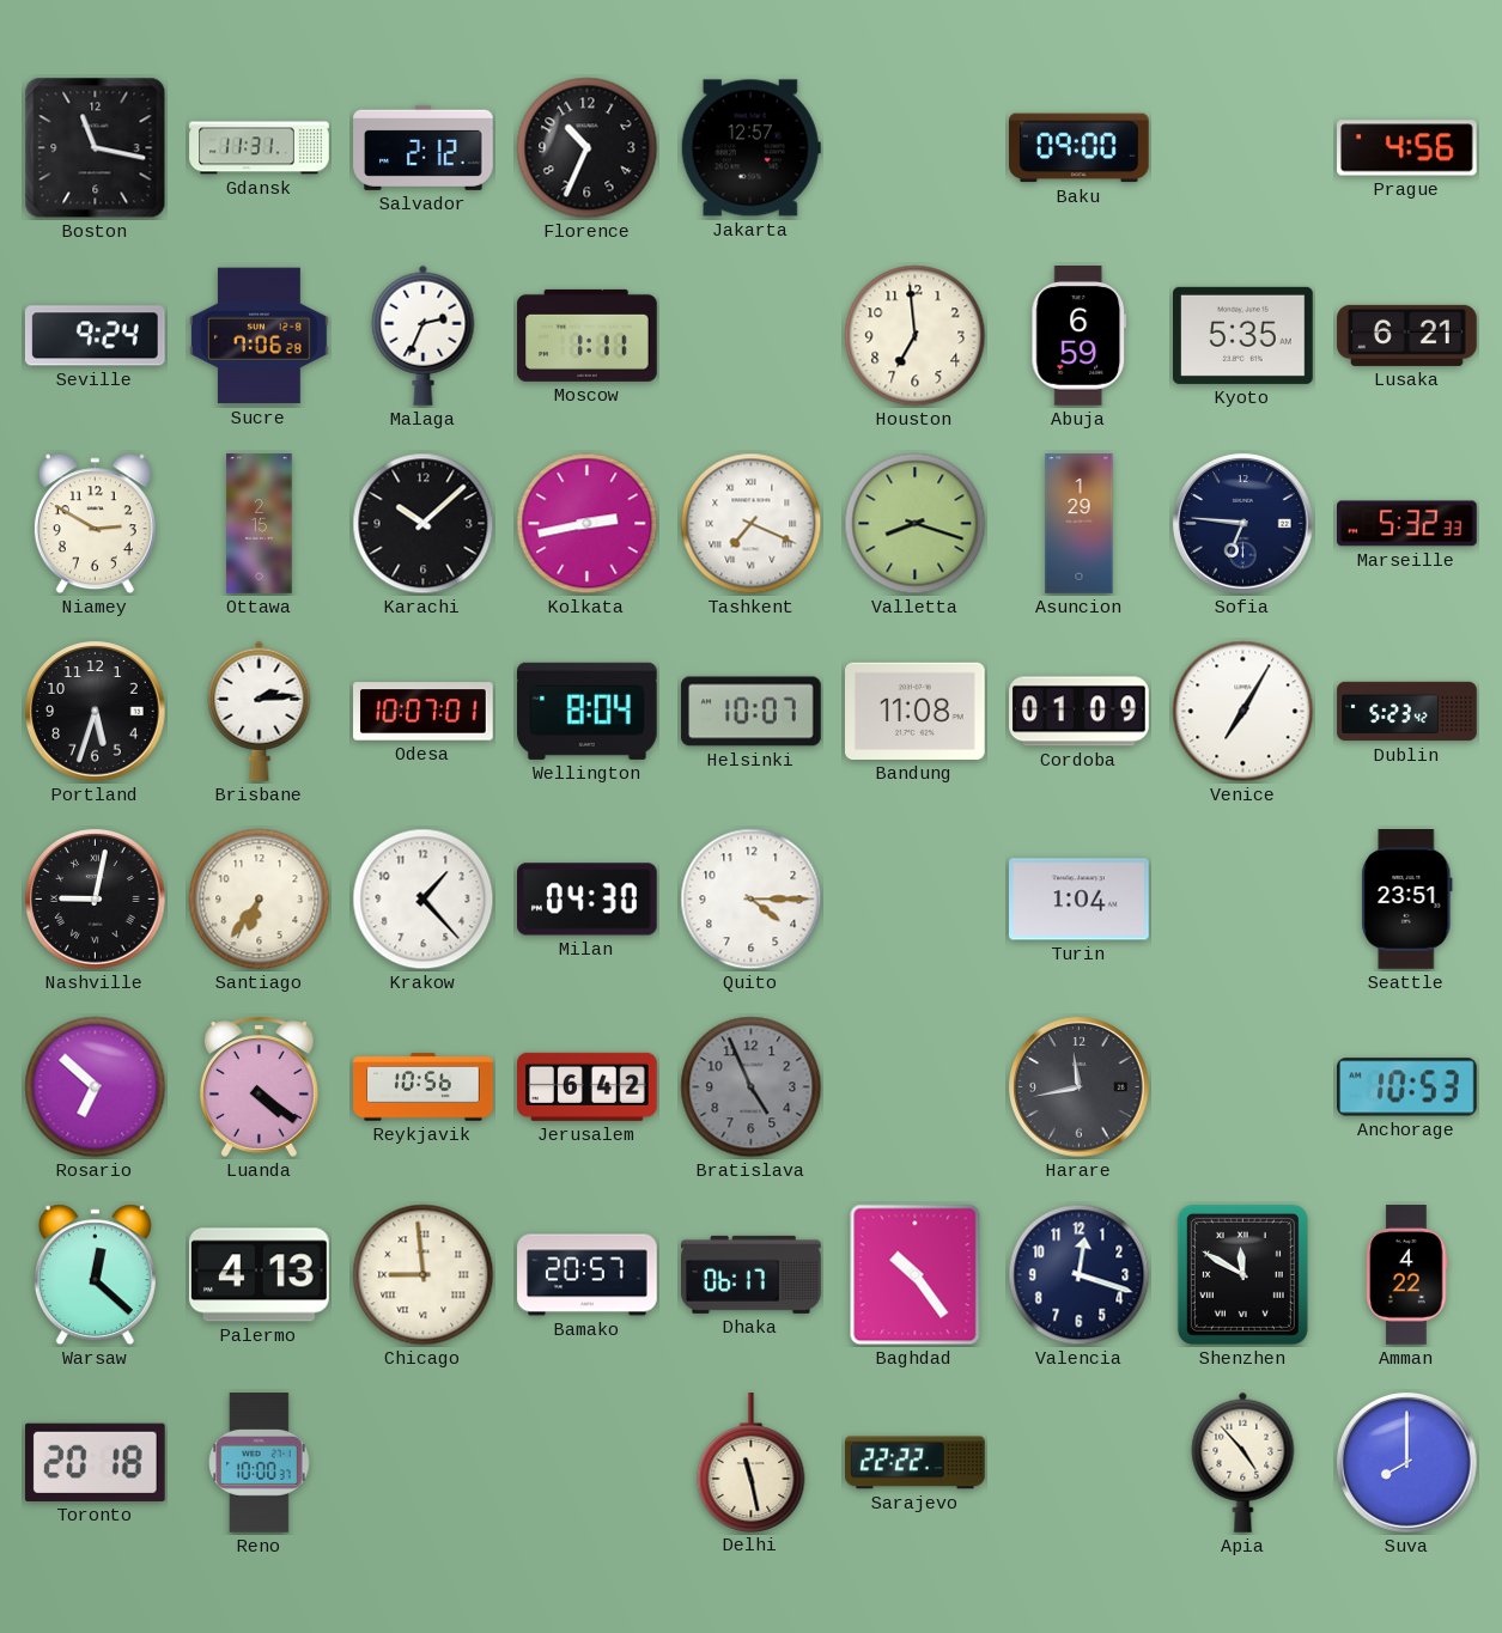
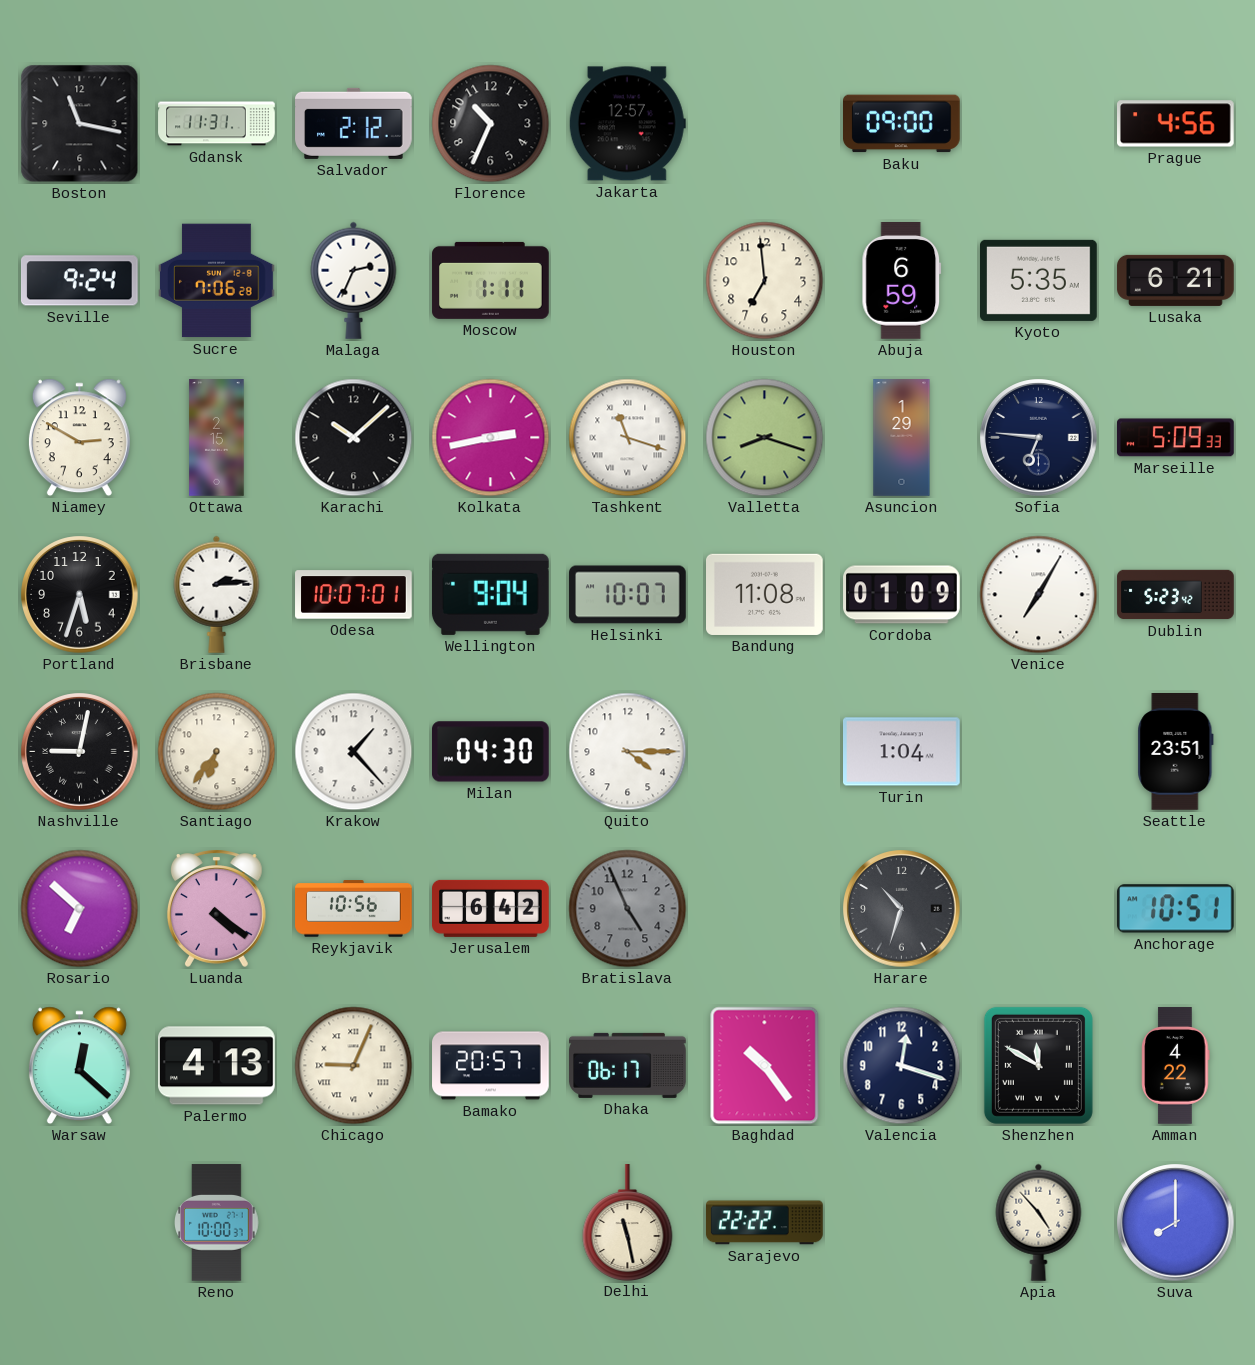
Tashkent: 7:19 -> 11:18
Marseille: 5:32 -> 5:09
Wellington: 8:04 -> 9:04
Harare: 11:43 -> 10:33
Anchorage: 10:53 -> 10:51
Chicago: 8:59 -> 9:04
Toronto: 20:18 -> none
